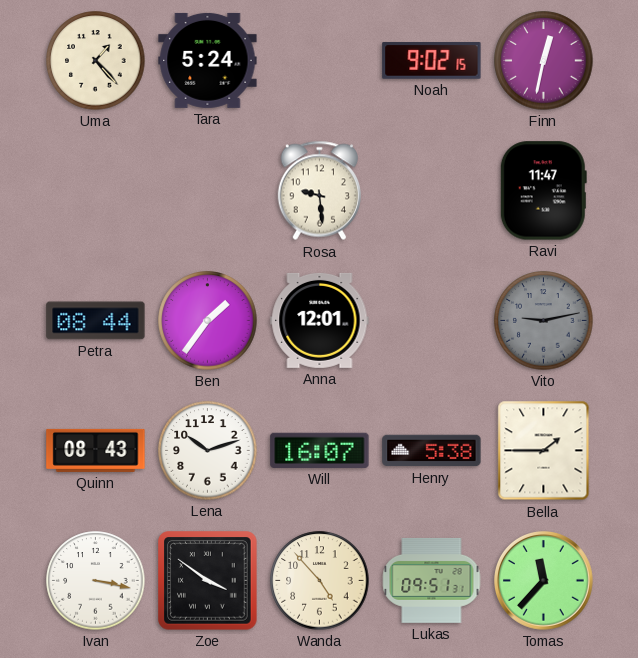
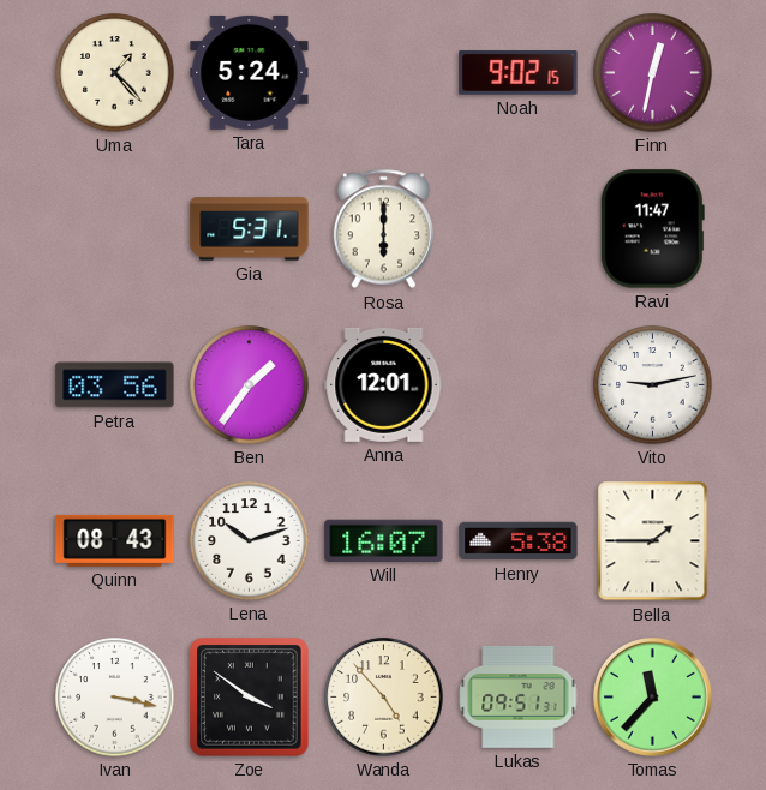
Gia: none -> 5:31
Rosa: 9:29 -> 6:00
Petra: 08:44 -> 03:56
Vito dial: grey -> white
